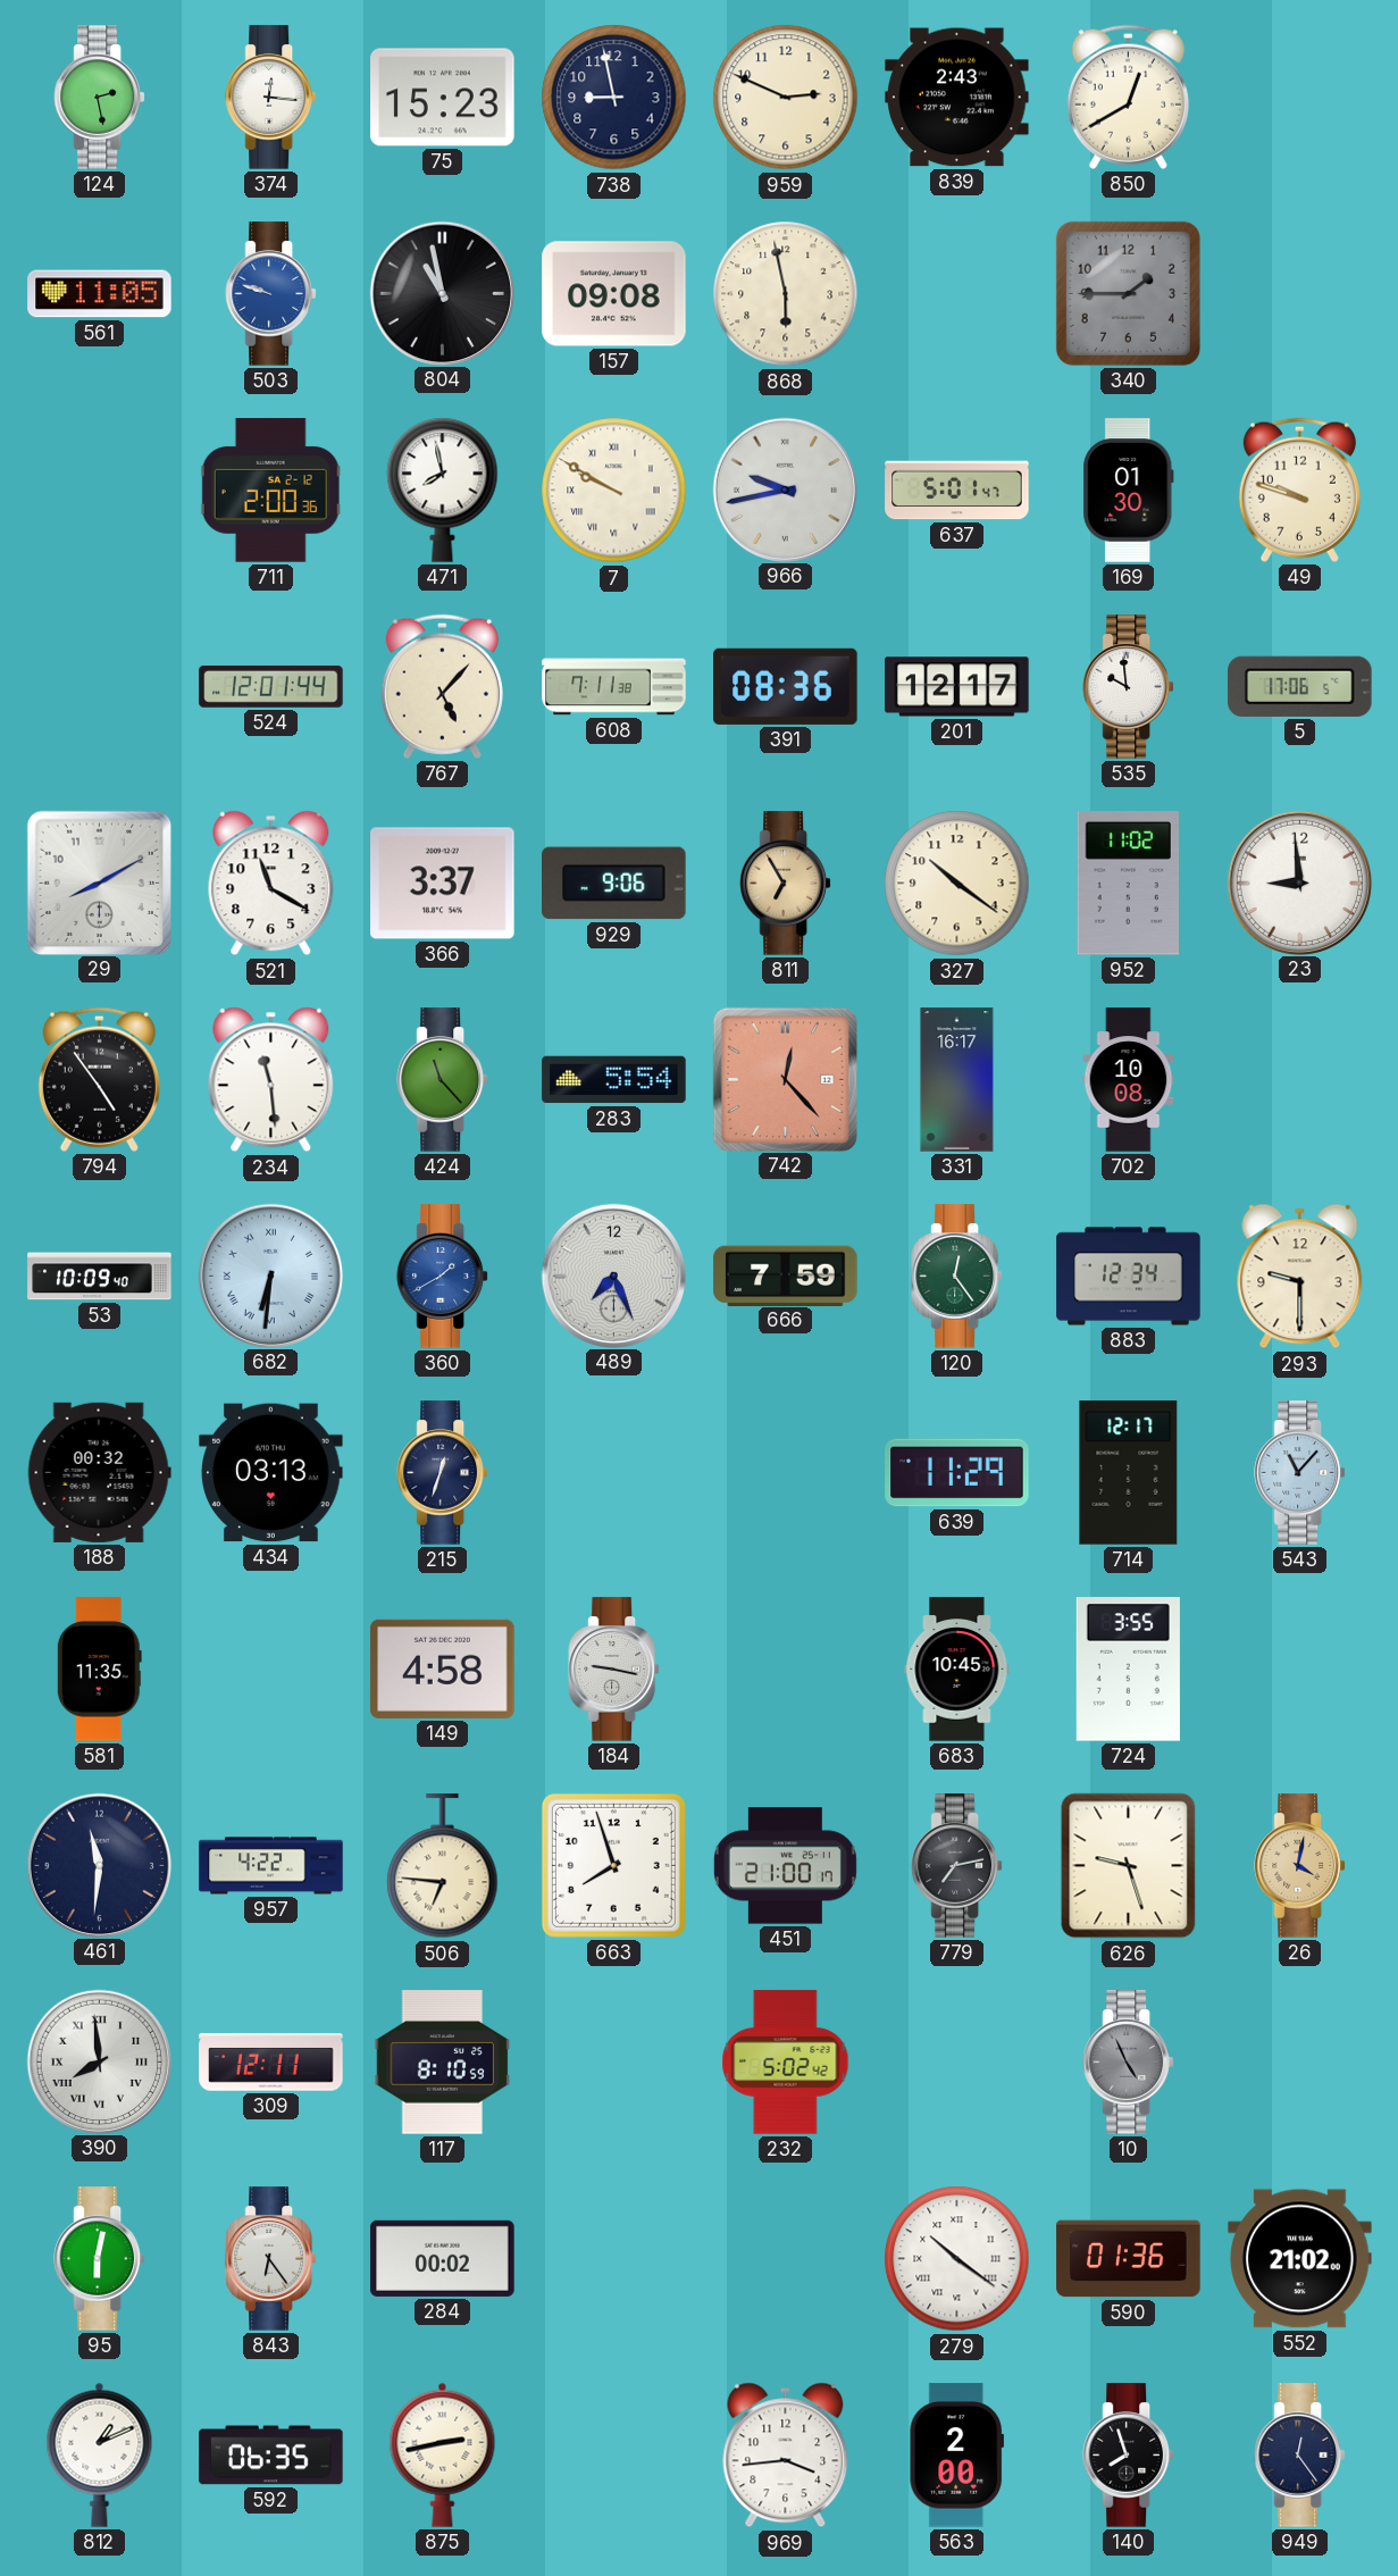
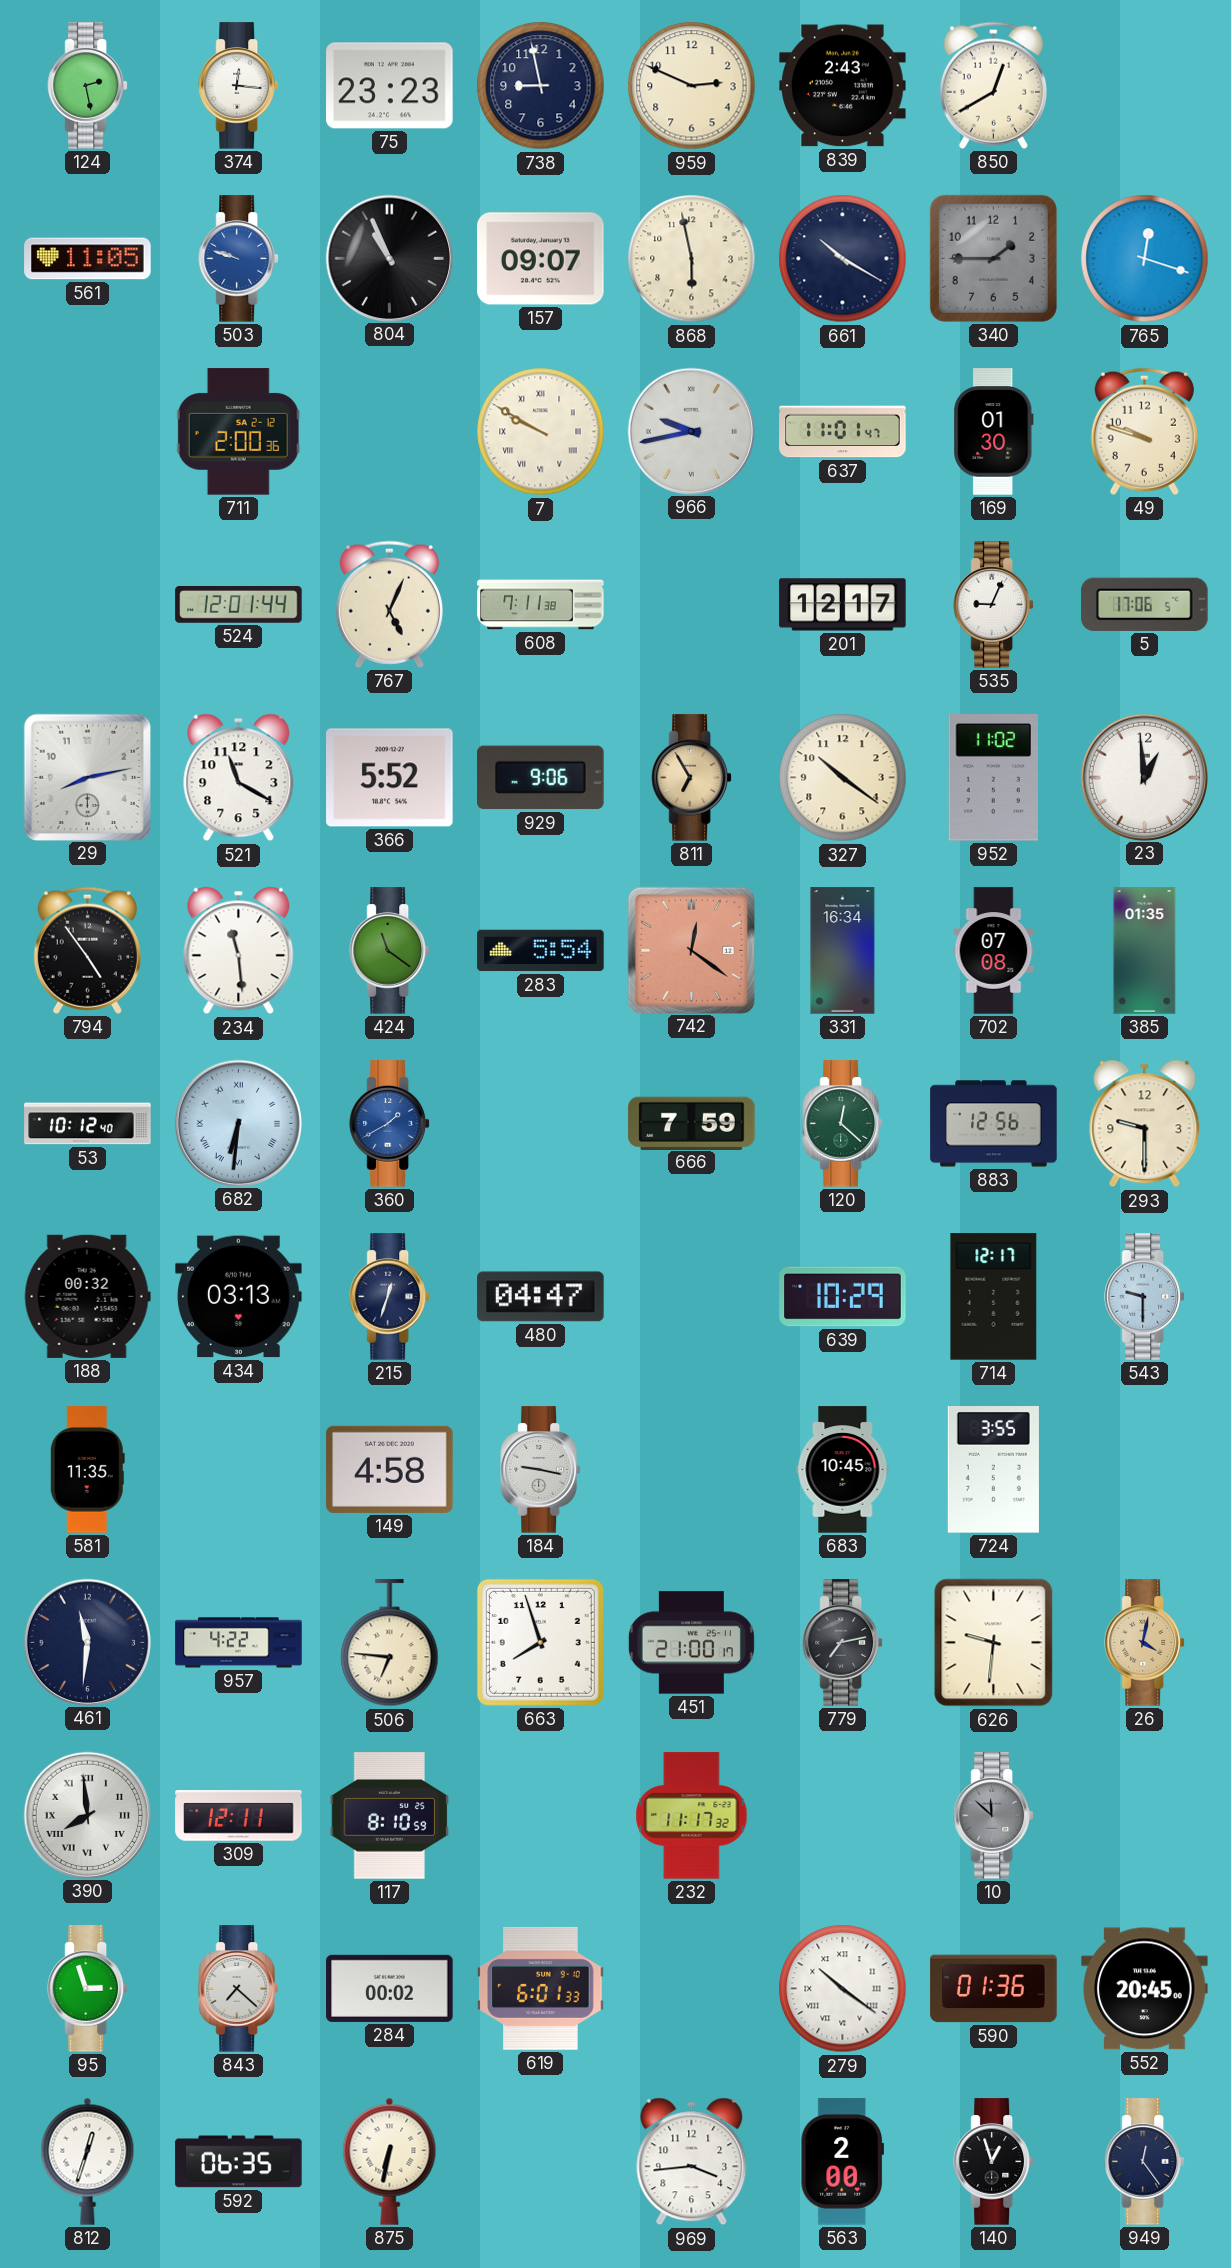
75: 15:23 -> 23:23
804: 10:58 -> 10:56
157: 09:08 -> 09:07
661: none -> 10:20
765: none -> 12:18
471: 7:58 -> none
637: 5:01 -> 11:01
767: 5:07 -> 5:04
391: 08:36 -> none
535: 9:59 -> 9:04
29: 8:10 -> 8:13
366: 3:37 -> 5:52
23: 8:59 -> 12:59
424: 11:23 -> 11:21
742: 12:23 -> 12:21
331: 16:17 -> 16:34
702: 10:08 -> 07:08
385: none -> 01:35
53: 10:09 -> 10:12
489: 7:26 -> none
120: 12:24 -> 12:22
883: 12:34 -> 12:56
480: none -> 04:47
639: 11:29 -> 10:29
543: 11:07 -> 9:30
626: 9:27 -> 9:31
232: 5:02 -> 11:17
10: 4:56 -> 11:52
95: 6:02 -> 2:57
843: 6:24 -> 7:22
619: none -> 6:01
552: 21:02 -> 20:45
812: 1:11 -> 12:33
875: 2:43 -> 6:32
140: 7:57 -> 12:57
